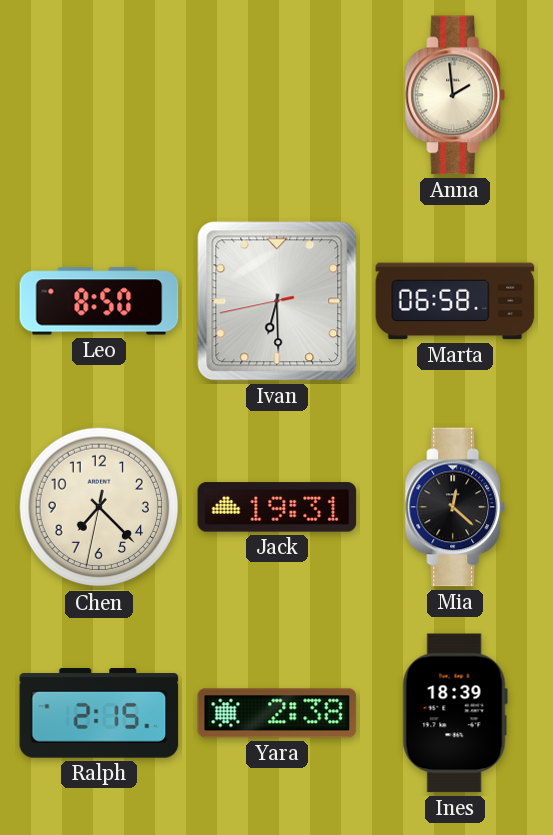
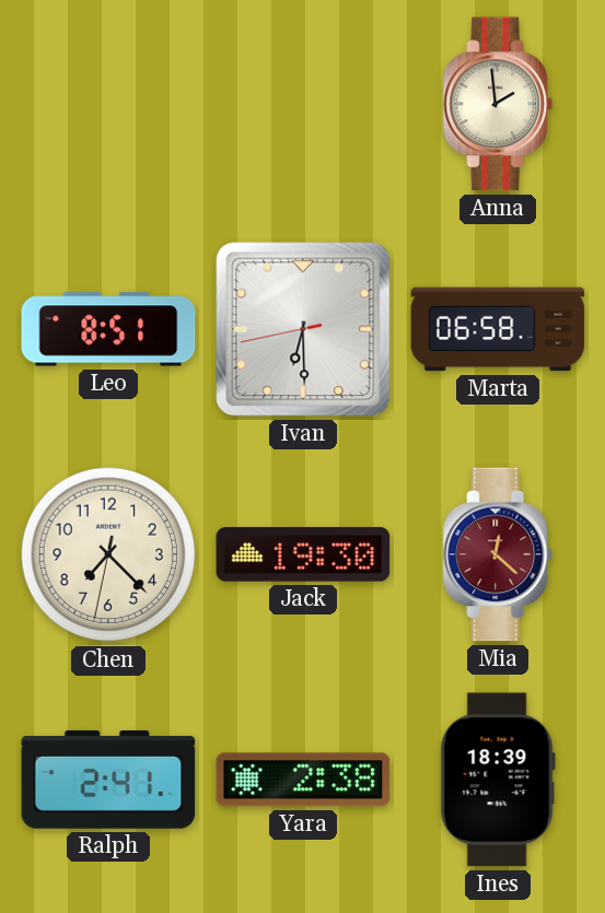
Leo: 8:50 -> 8:51
Jack: 19:31 -> 19:30
Mia dial: black -> burgundy
Ralph: 2:15 -> 2:41
